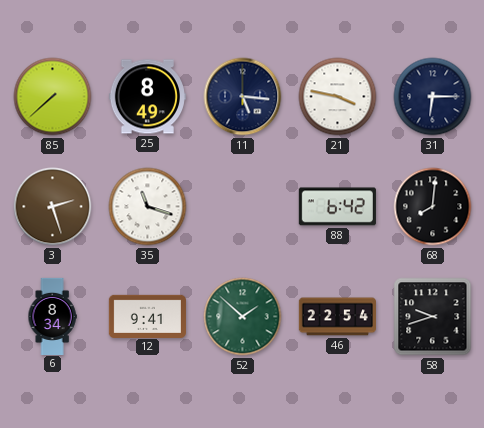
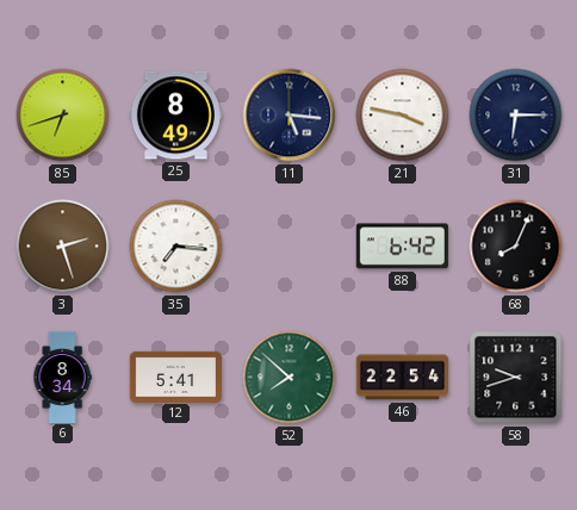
85: 7:38 -> 6:42
35: 11:18 -> 7:16
68: 8:01 -> 8:04
12: 9:41 -> 5:41
52: 1:52 -> 7:52
